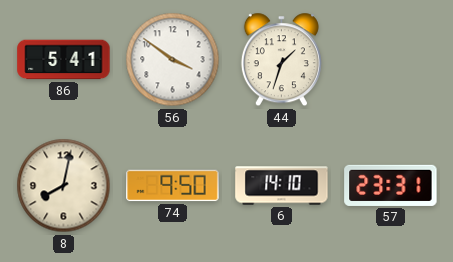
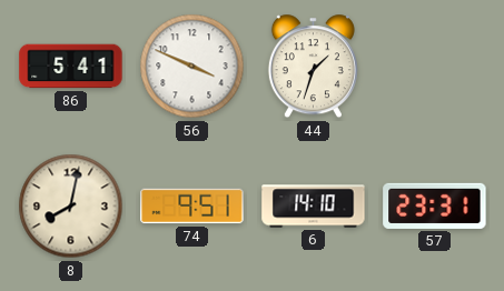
56: 3:51 -> 3:49
74: 9:50 -> 9:51
